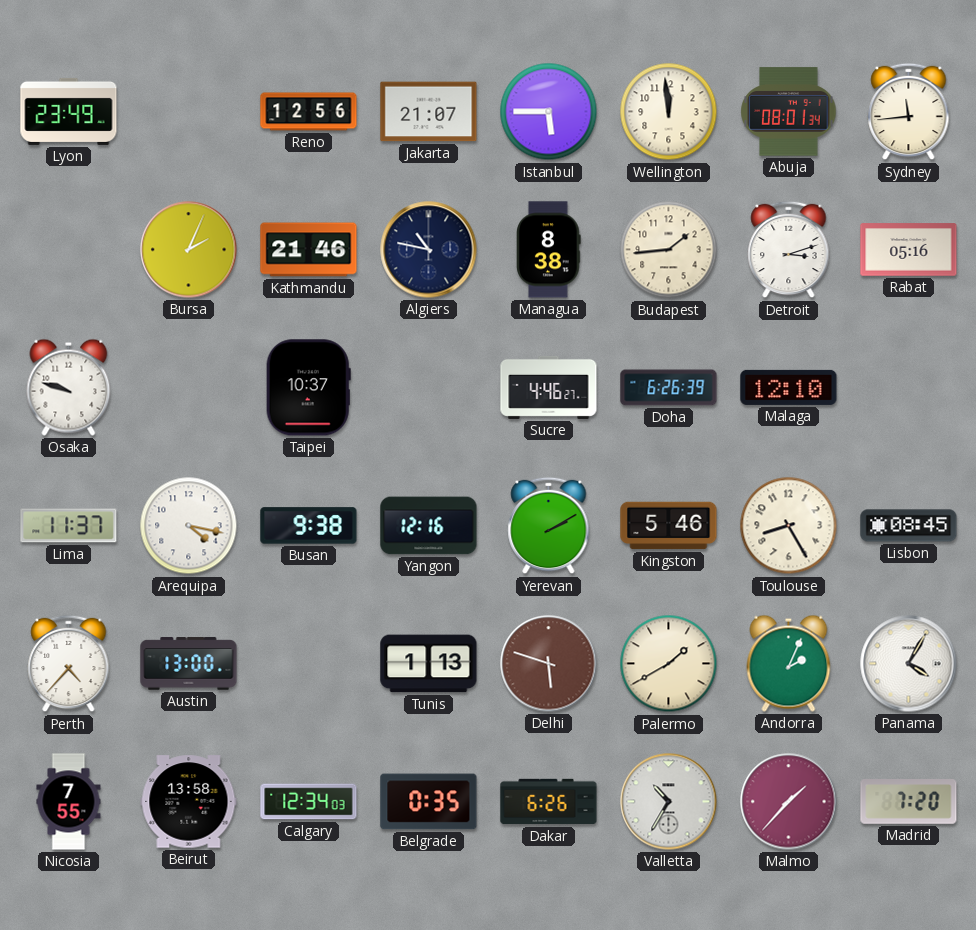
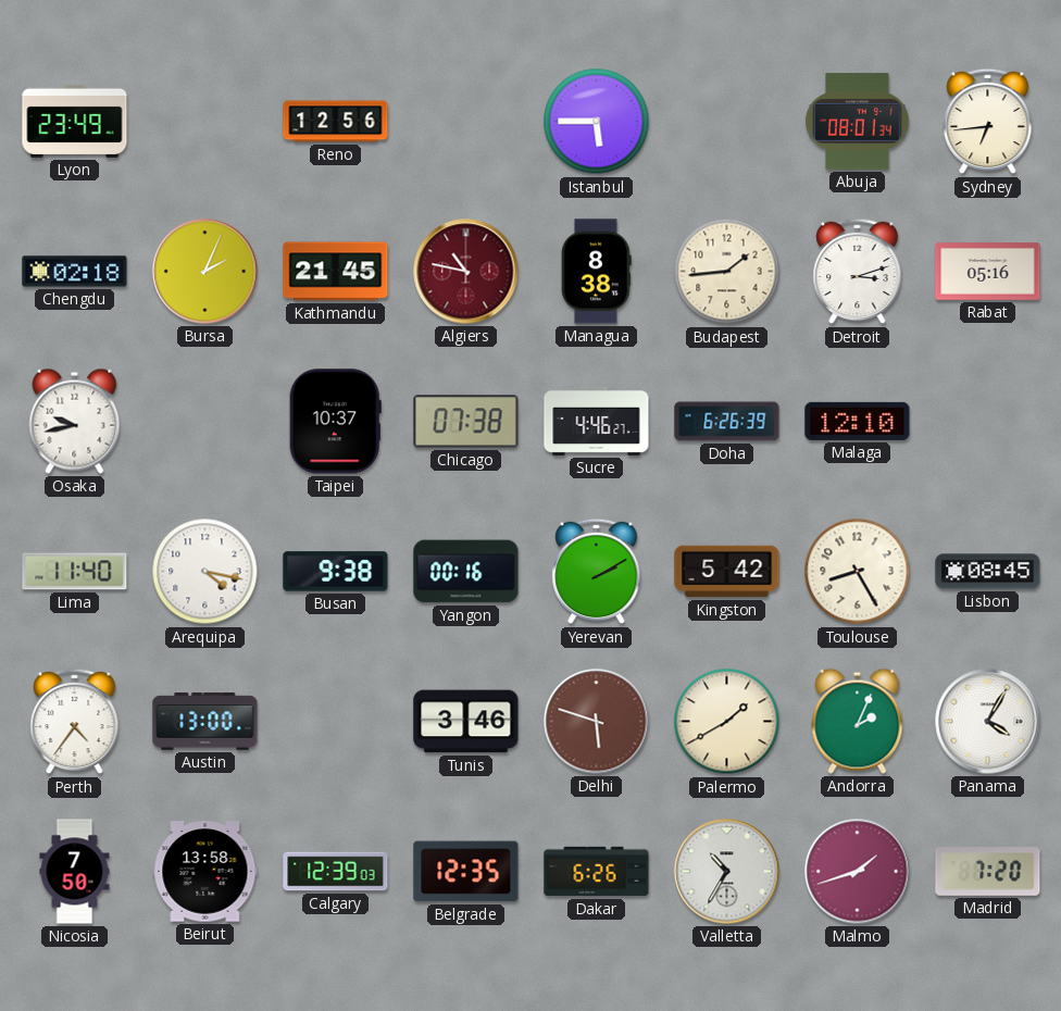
Jakarta: 21:07 -> none
Wellington: 11:59 -> none
Sydney: 11:44 -> 6:44
Chengdu: none -> 02:18
Kathmandu: 21:46 -> 21:45
Algiers dial: navy -> burgundy
Osaka: 9:48 -> 9:43
Chicago: none -> 07:38
Lima: 11:37 -> 11:40
Yangon: 12:16 -> 00:16
Kingston: 5:46 -> 5:42
Perth: 4:37 -> 4:36
Tunis: 1:13 -> 3:46
Nicosia: 7:55 -> 7:50
Calgary: 12:34 -> 12:39
Belgrade: 0:35 -> 12:35
Malmo: 1:37 -> 1:42
